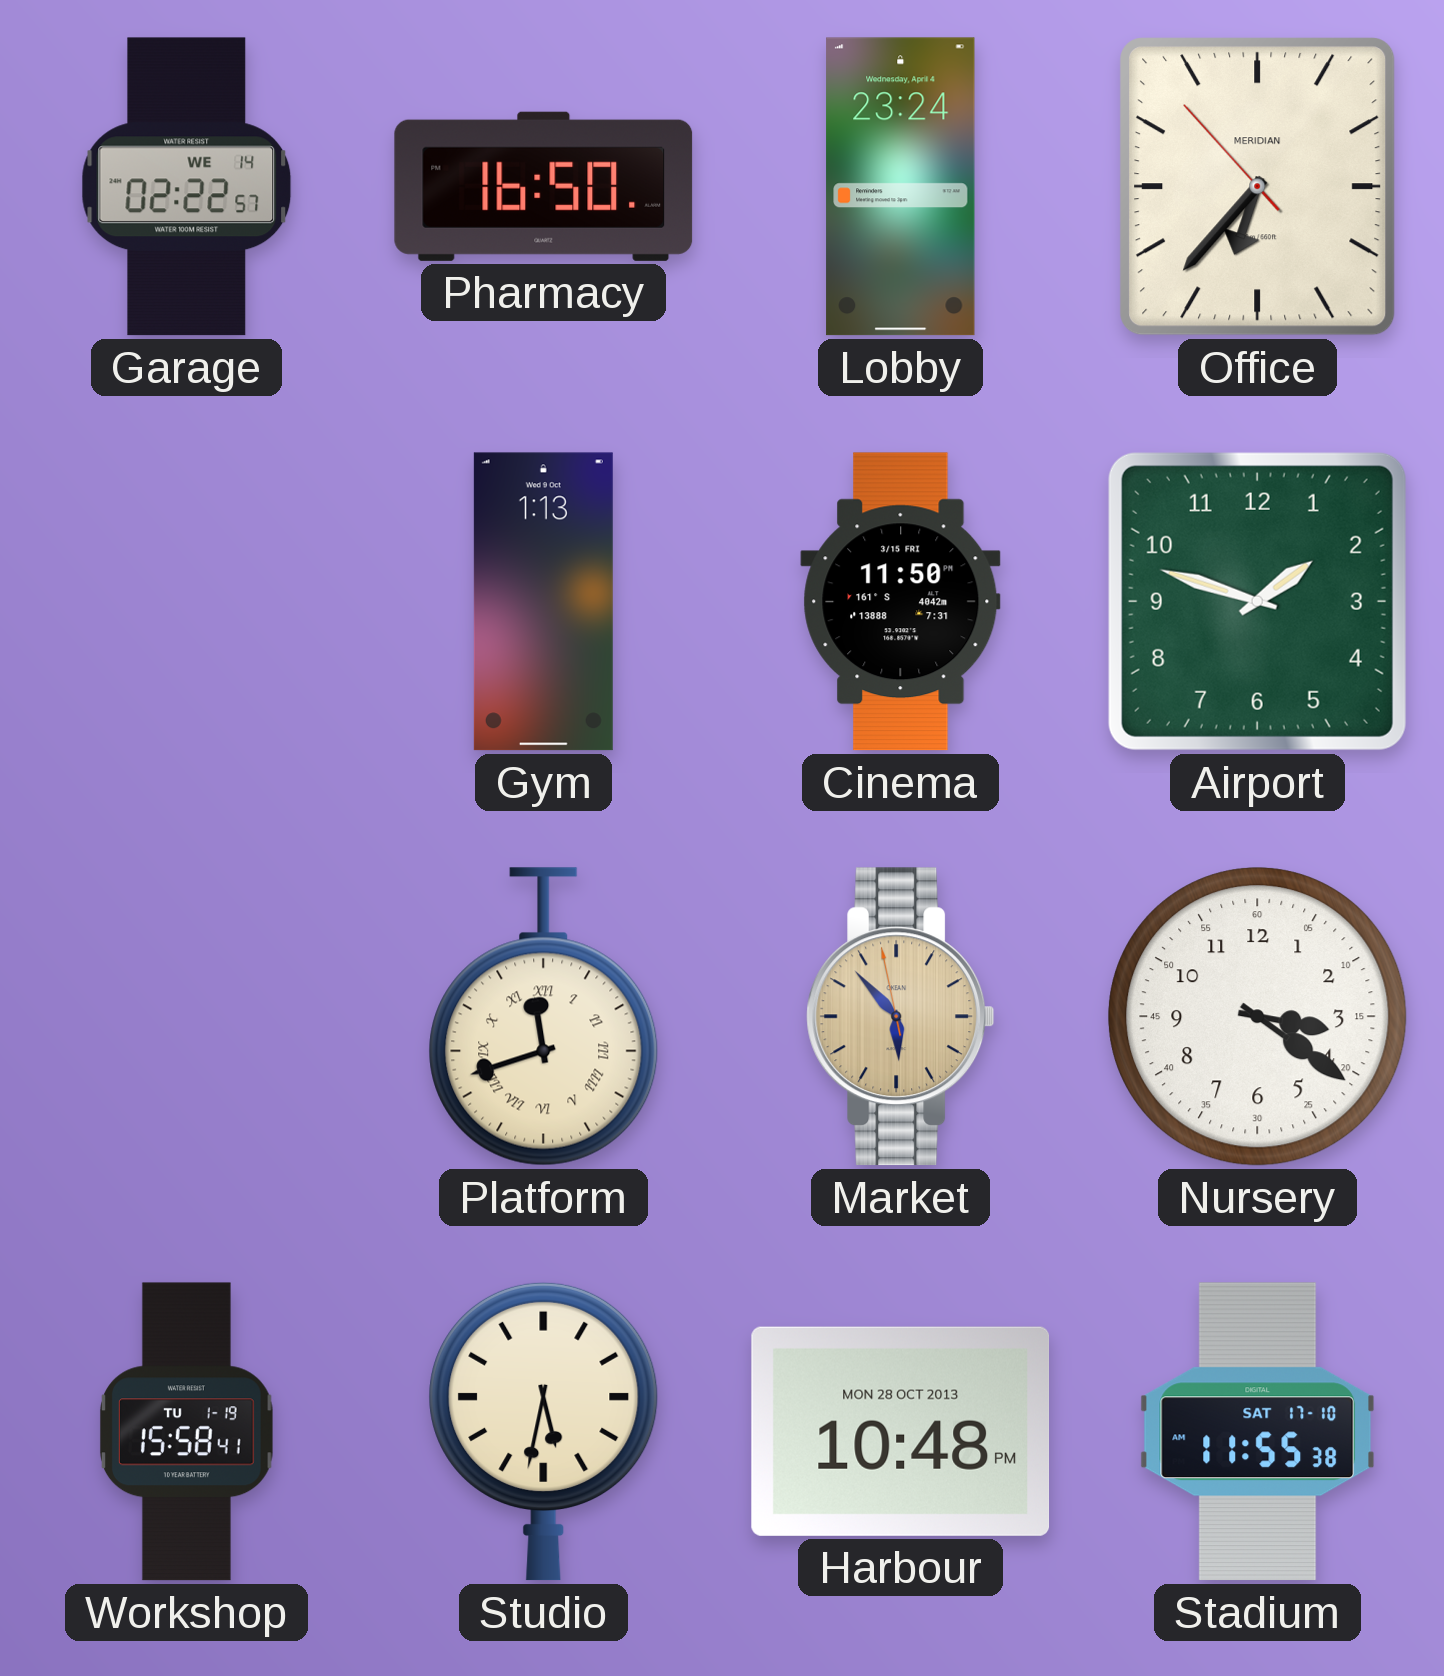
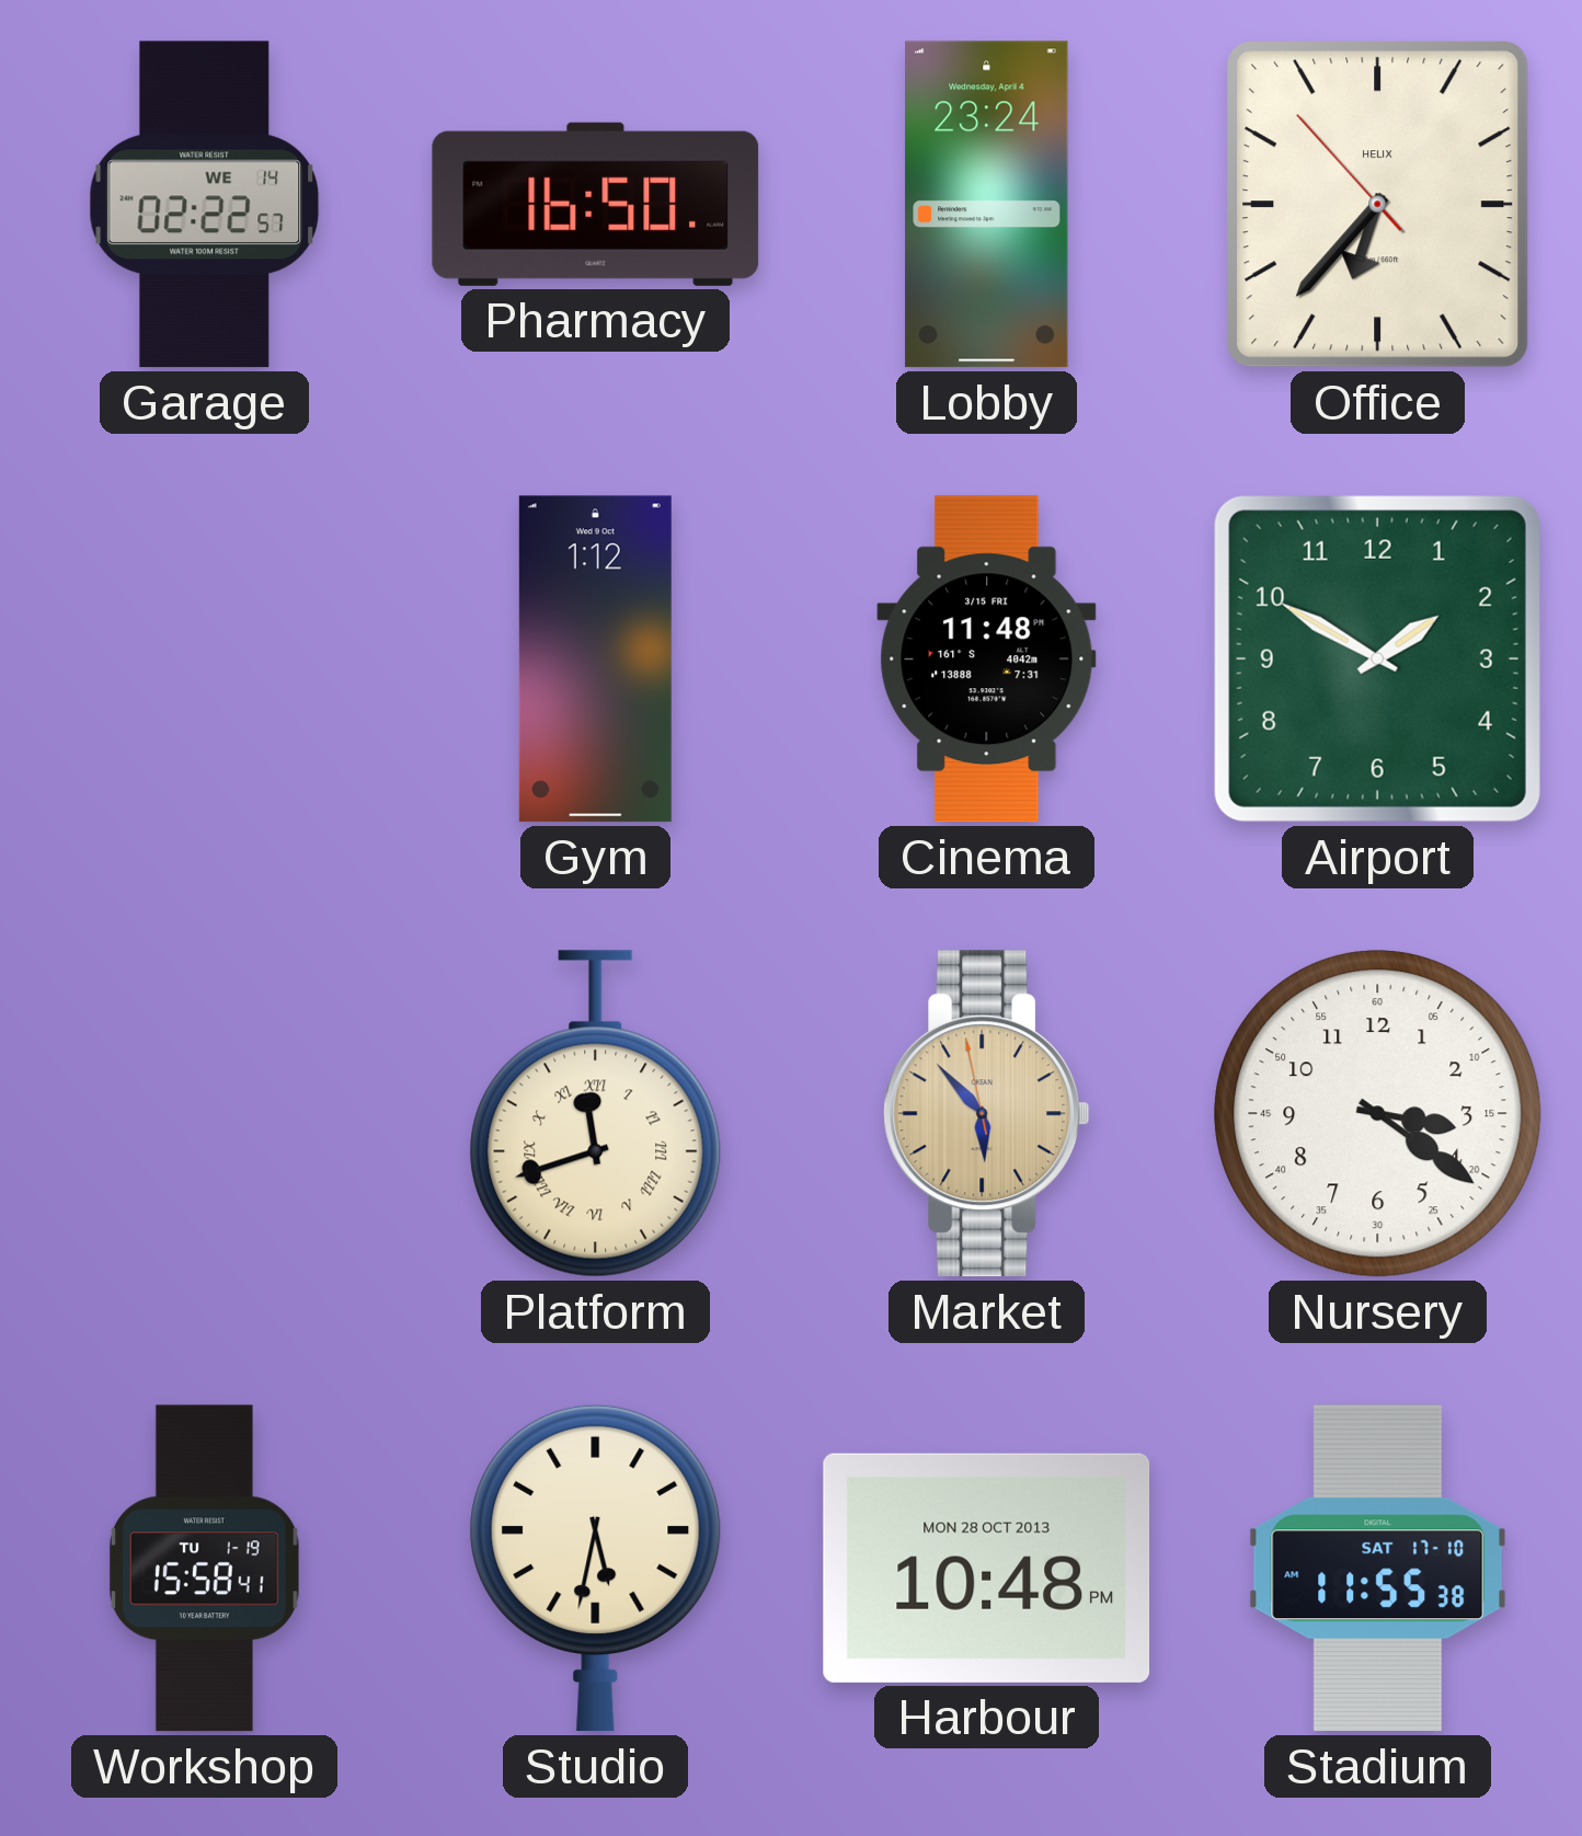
Office brand: MERIDIAN -> HELIX
Gym: 1:13 -> 1:12
Cinema: 11:50 -> 11:48
Airport: 1:48 -> 1:50
